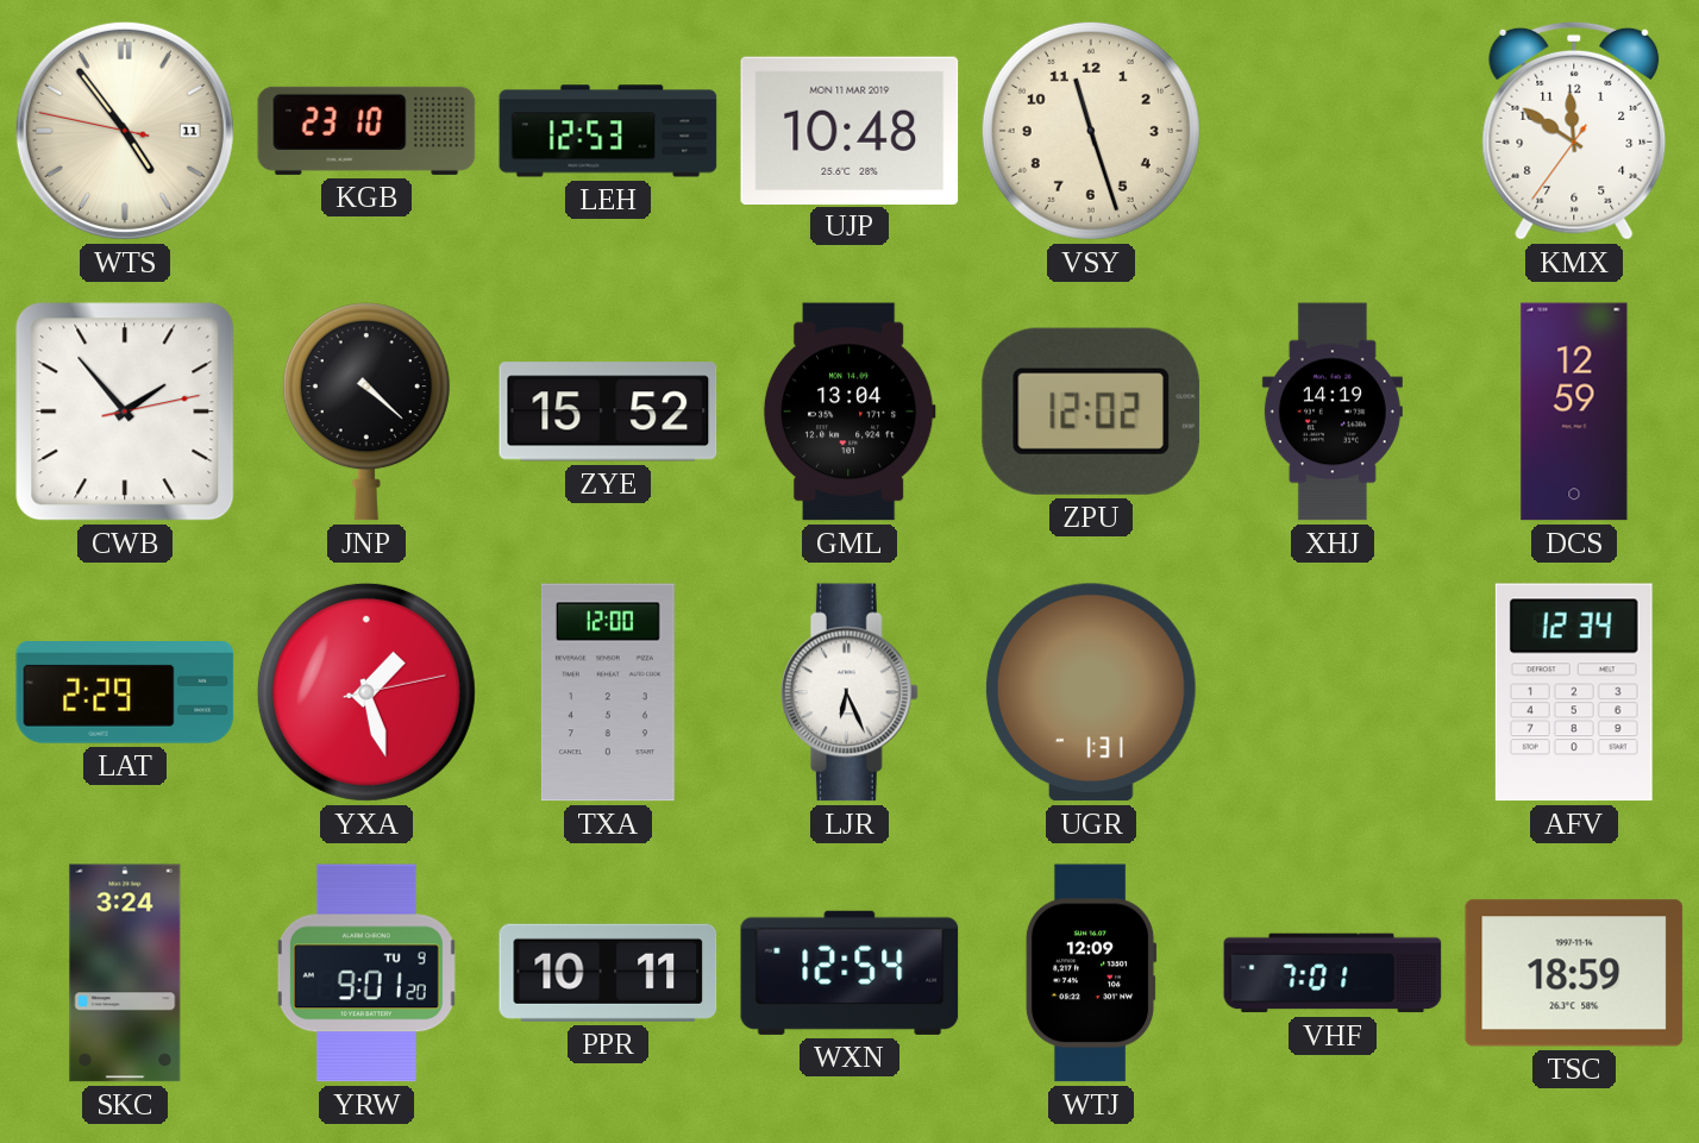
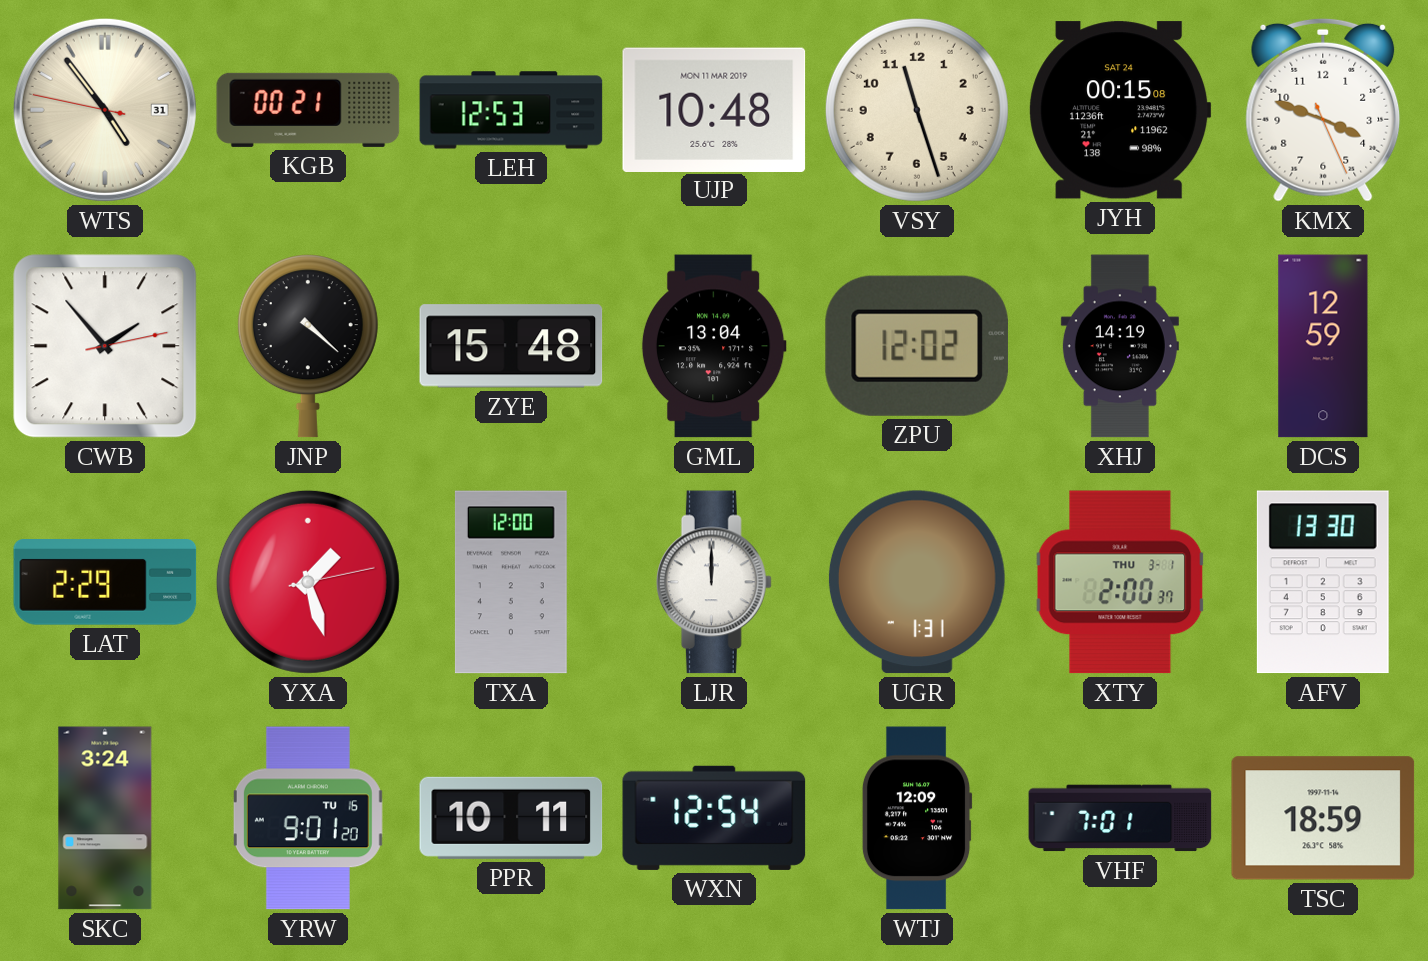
WTS date: 11 -> 31
KGB: 23:10 -> 00:21
JYH: none -> 00:15
KMX: 11:50 -> 3:48
ZYE: 15:52 -> 15:48
LJR: 6:26 -> 12:00
XTY: none -> 2:00
AFV: 12:34 -> 13:30
YRW date: TU 9 -> TU 16
